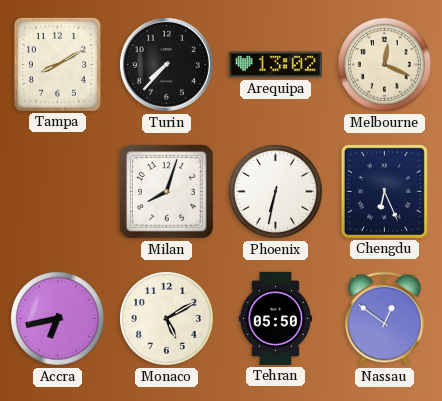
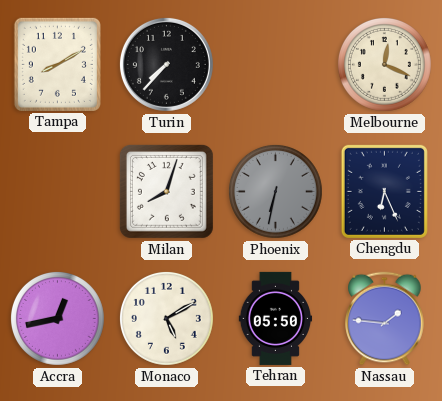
Arequipa: 13:02 -> none
Phoenix dial: white -> grey
Accra: 6:43 -> 12:43
Nassau: 12:51 -> 1:46
